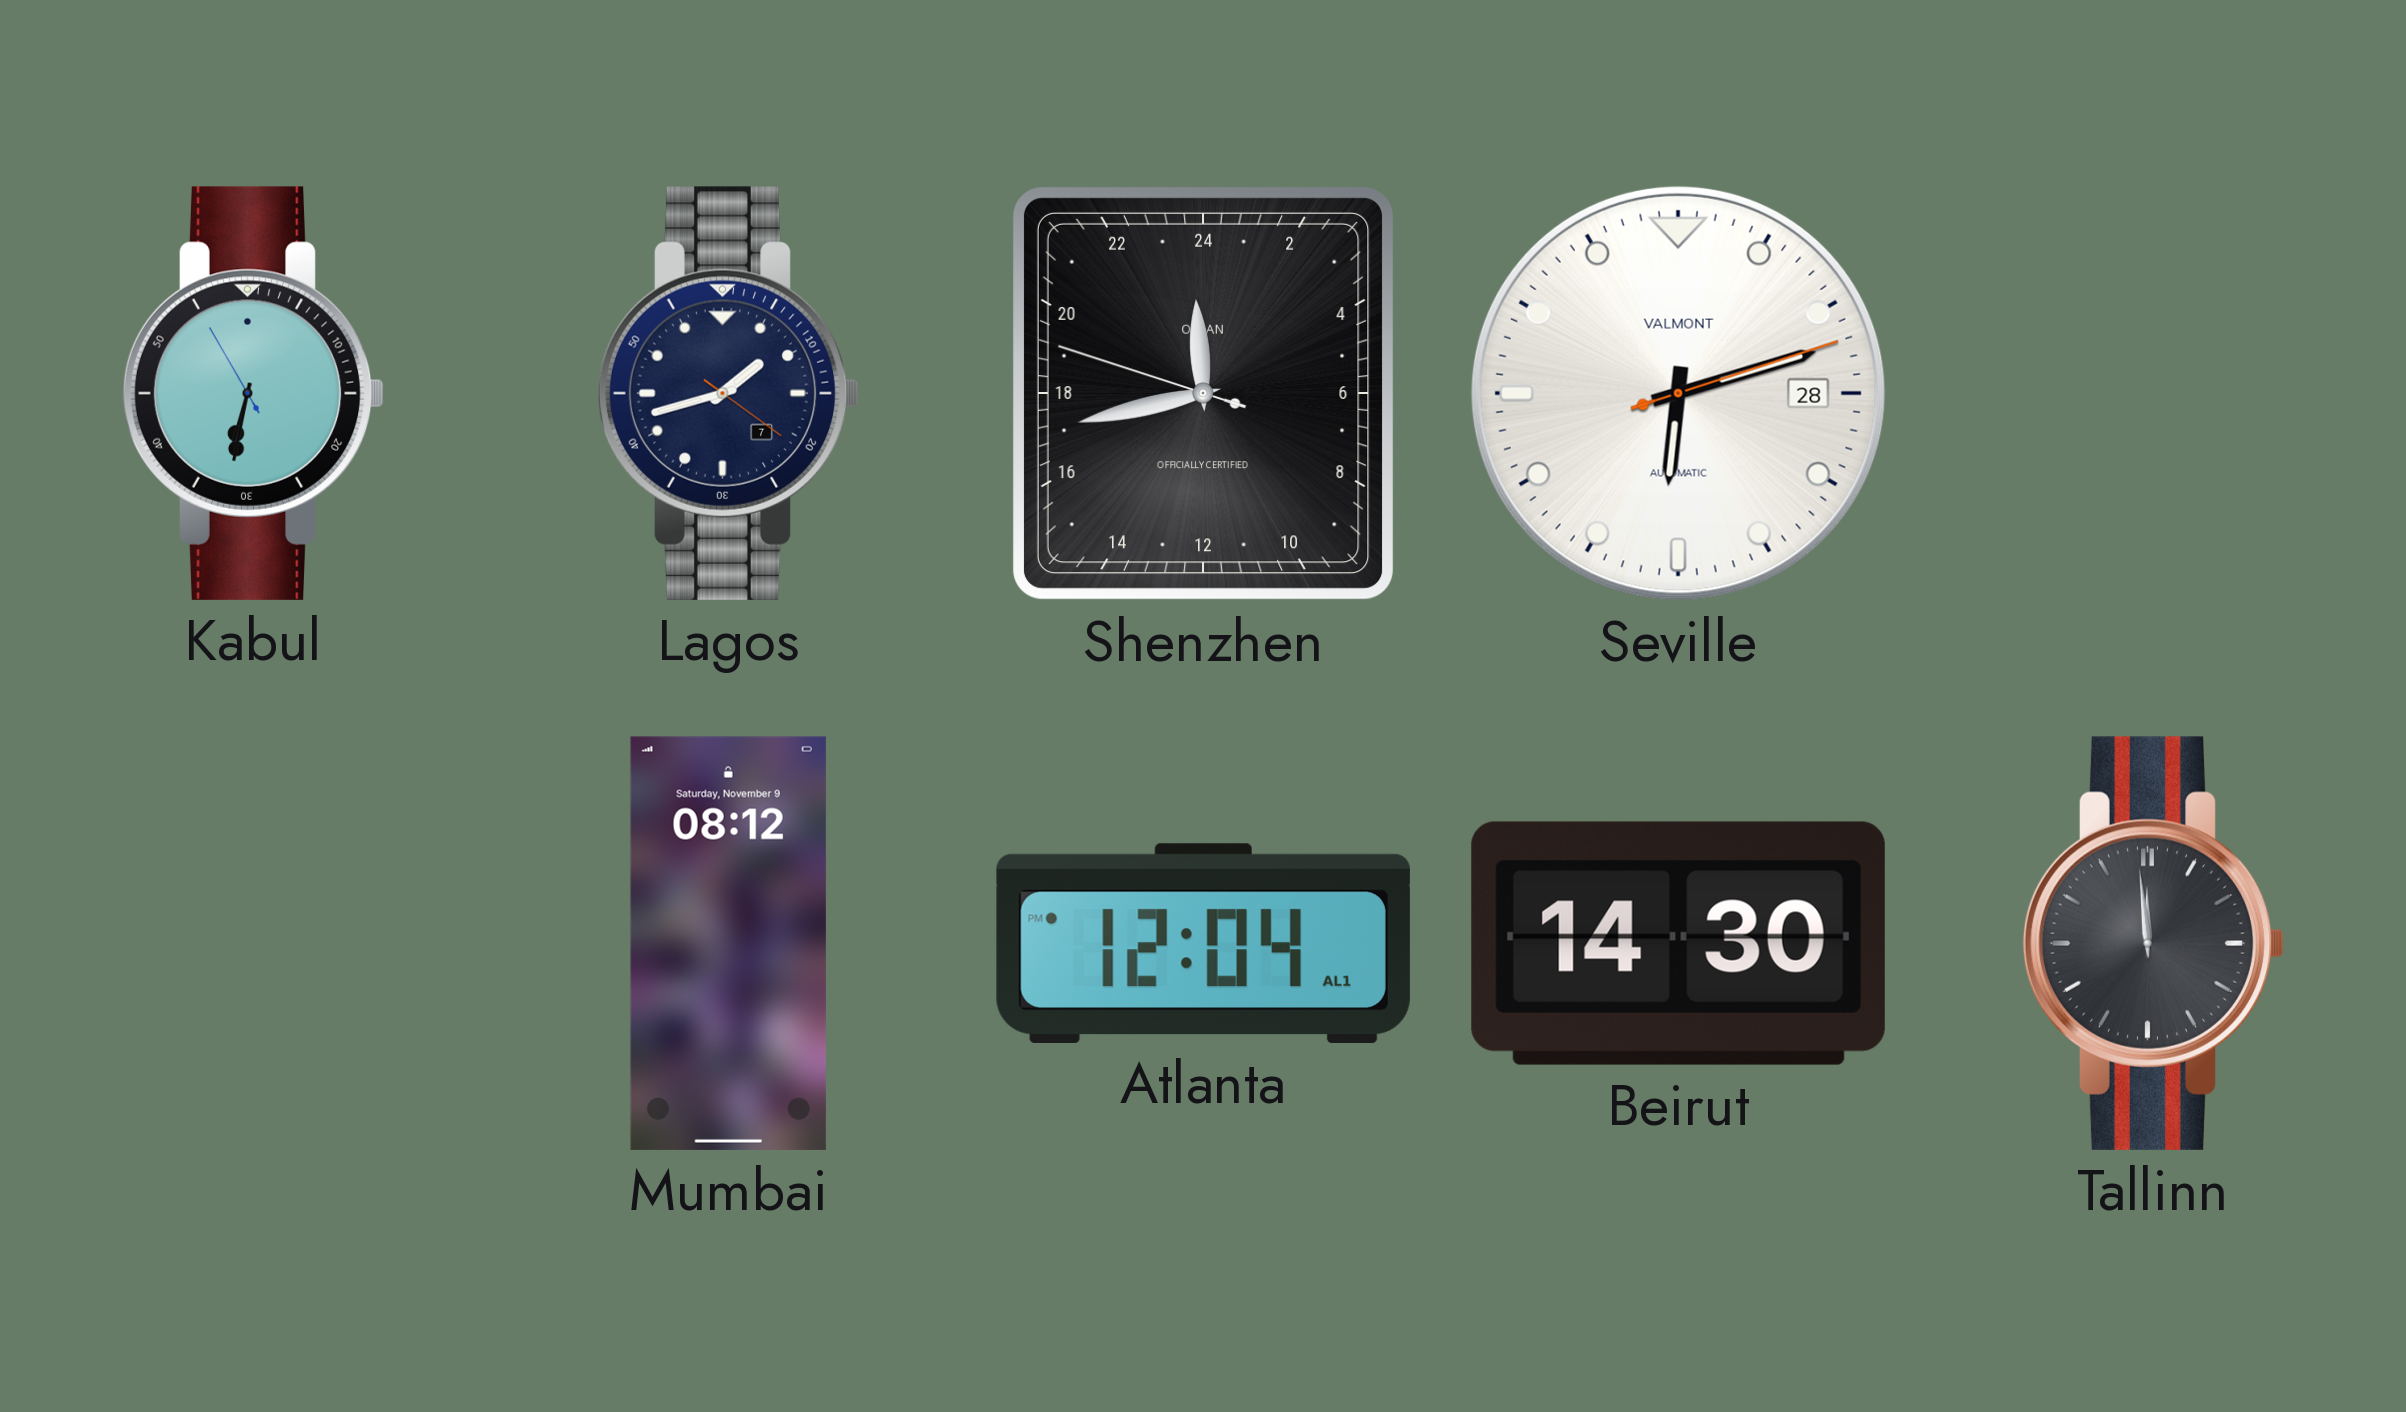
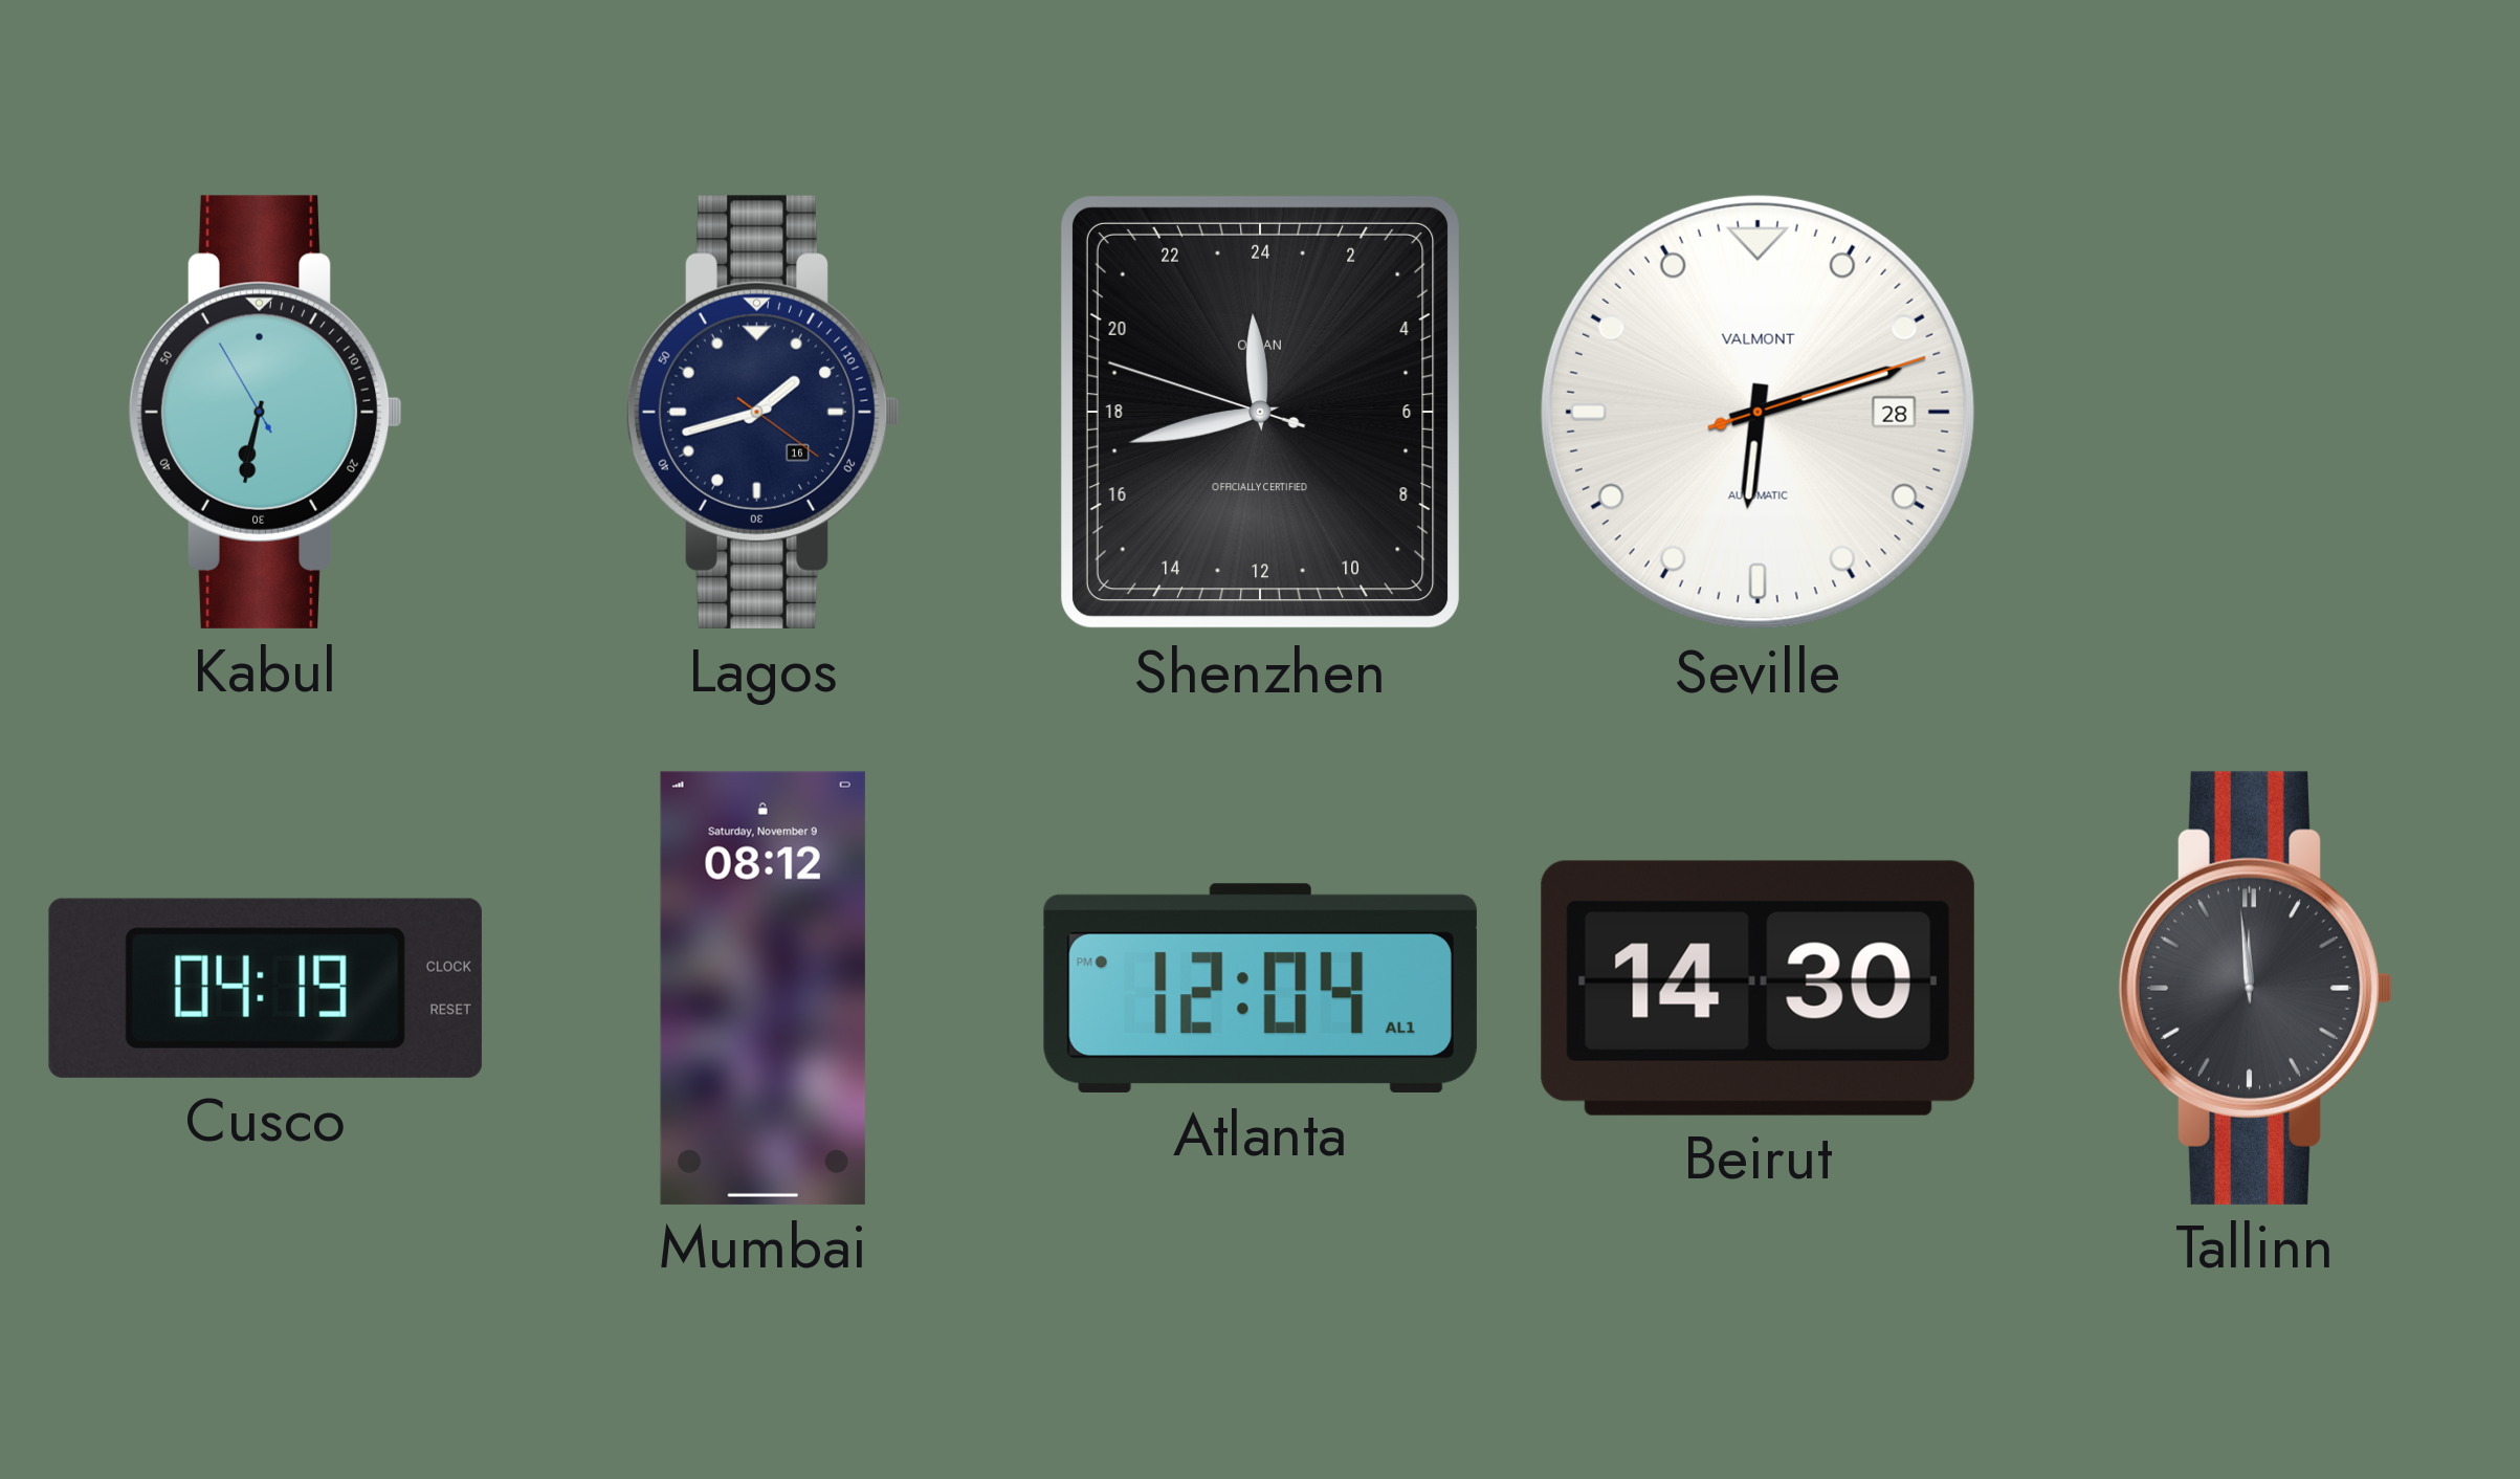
Lagos date: 7 -> 16
Cusco: none -> 04:19
